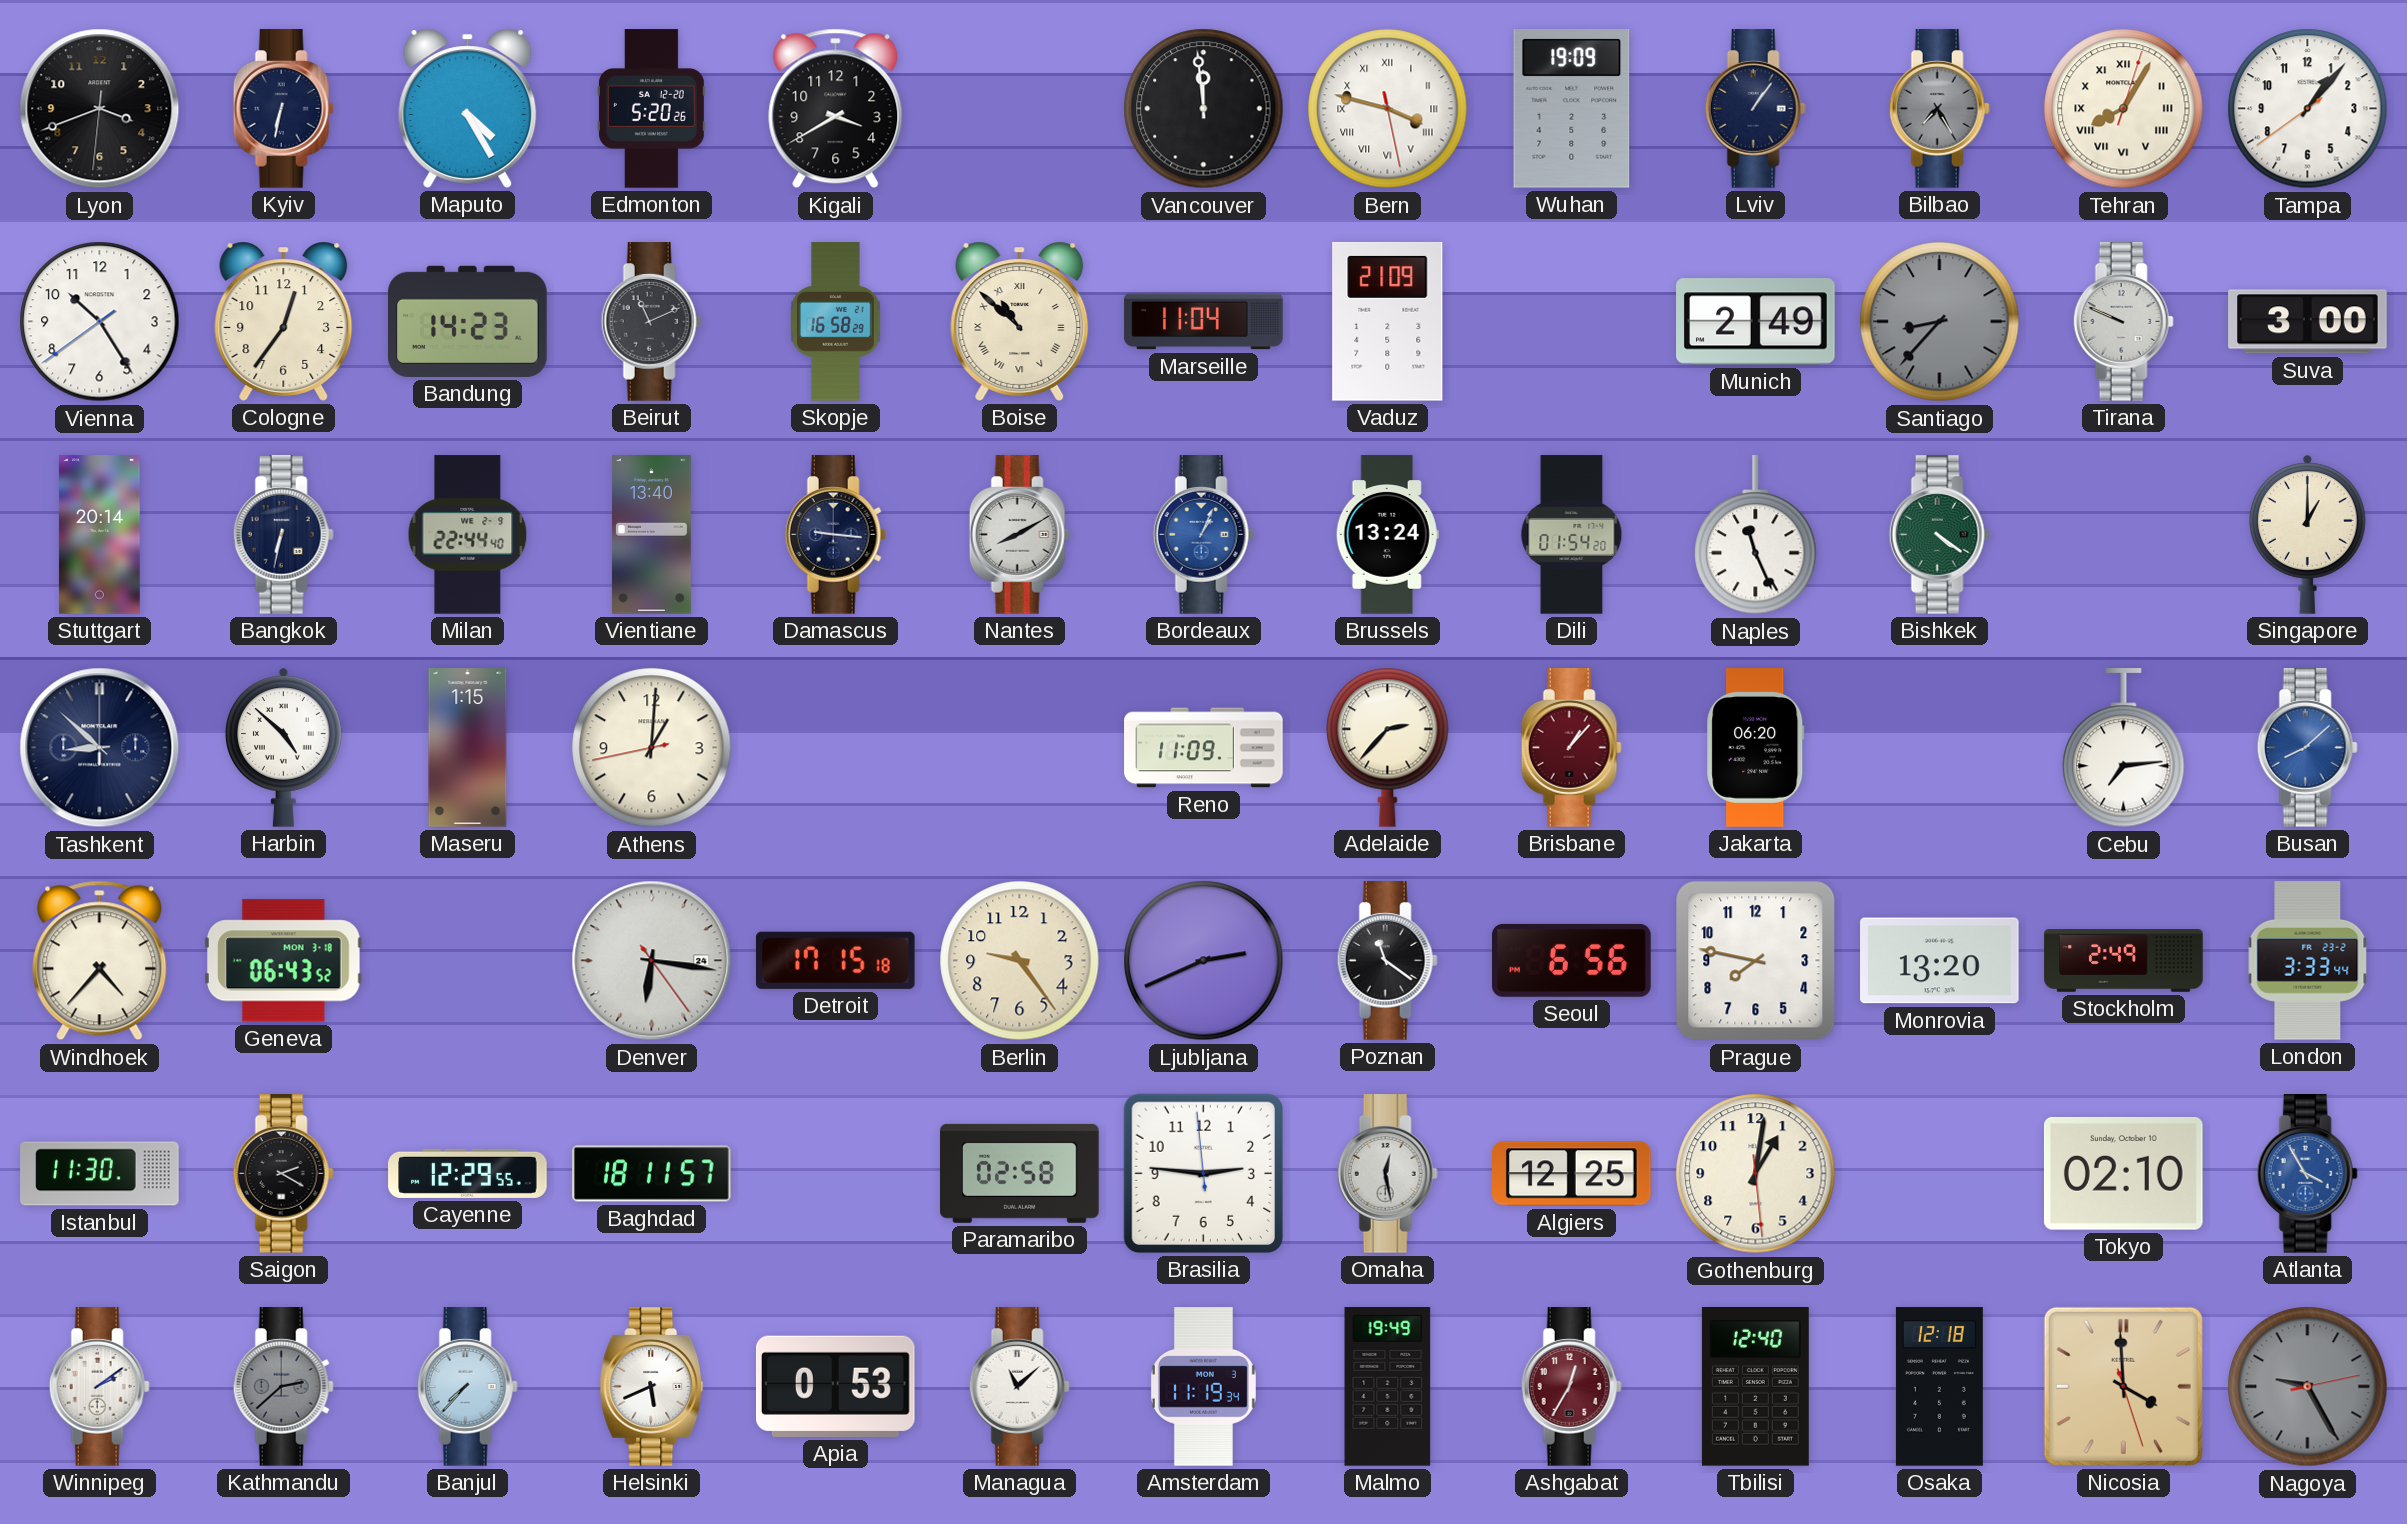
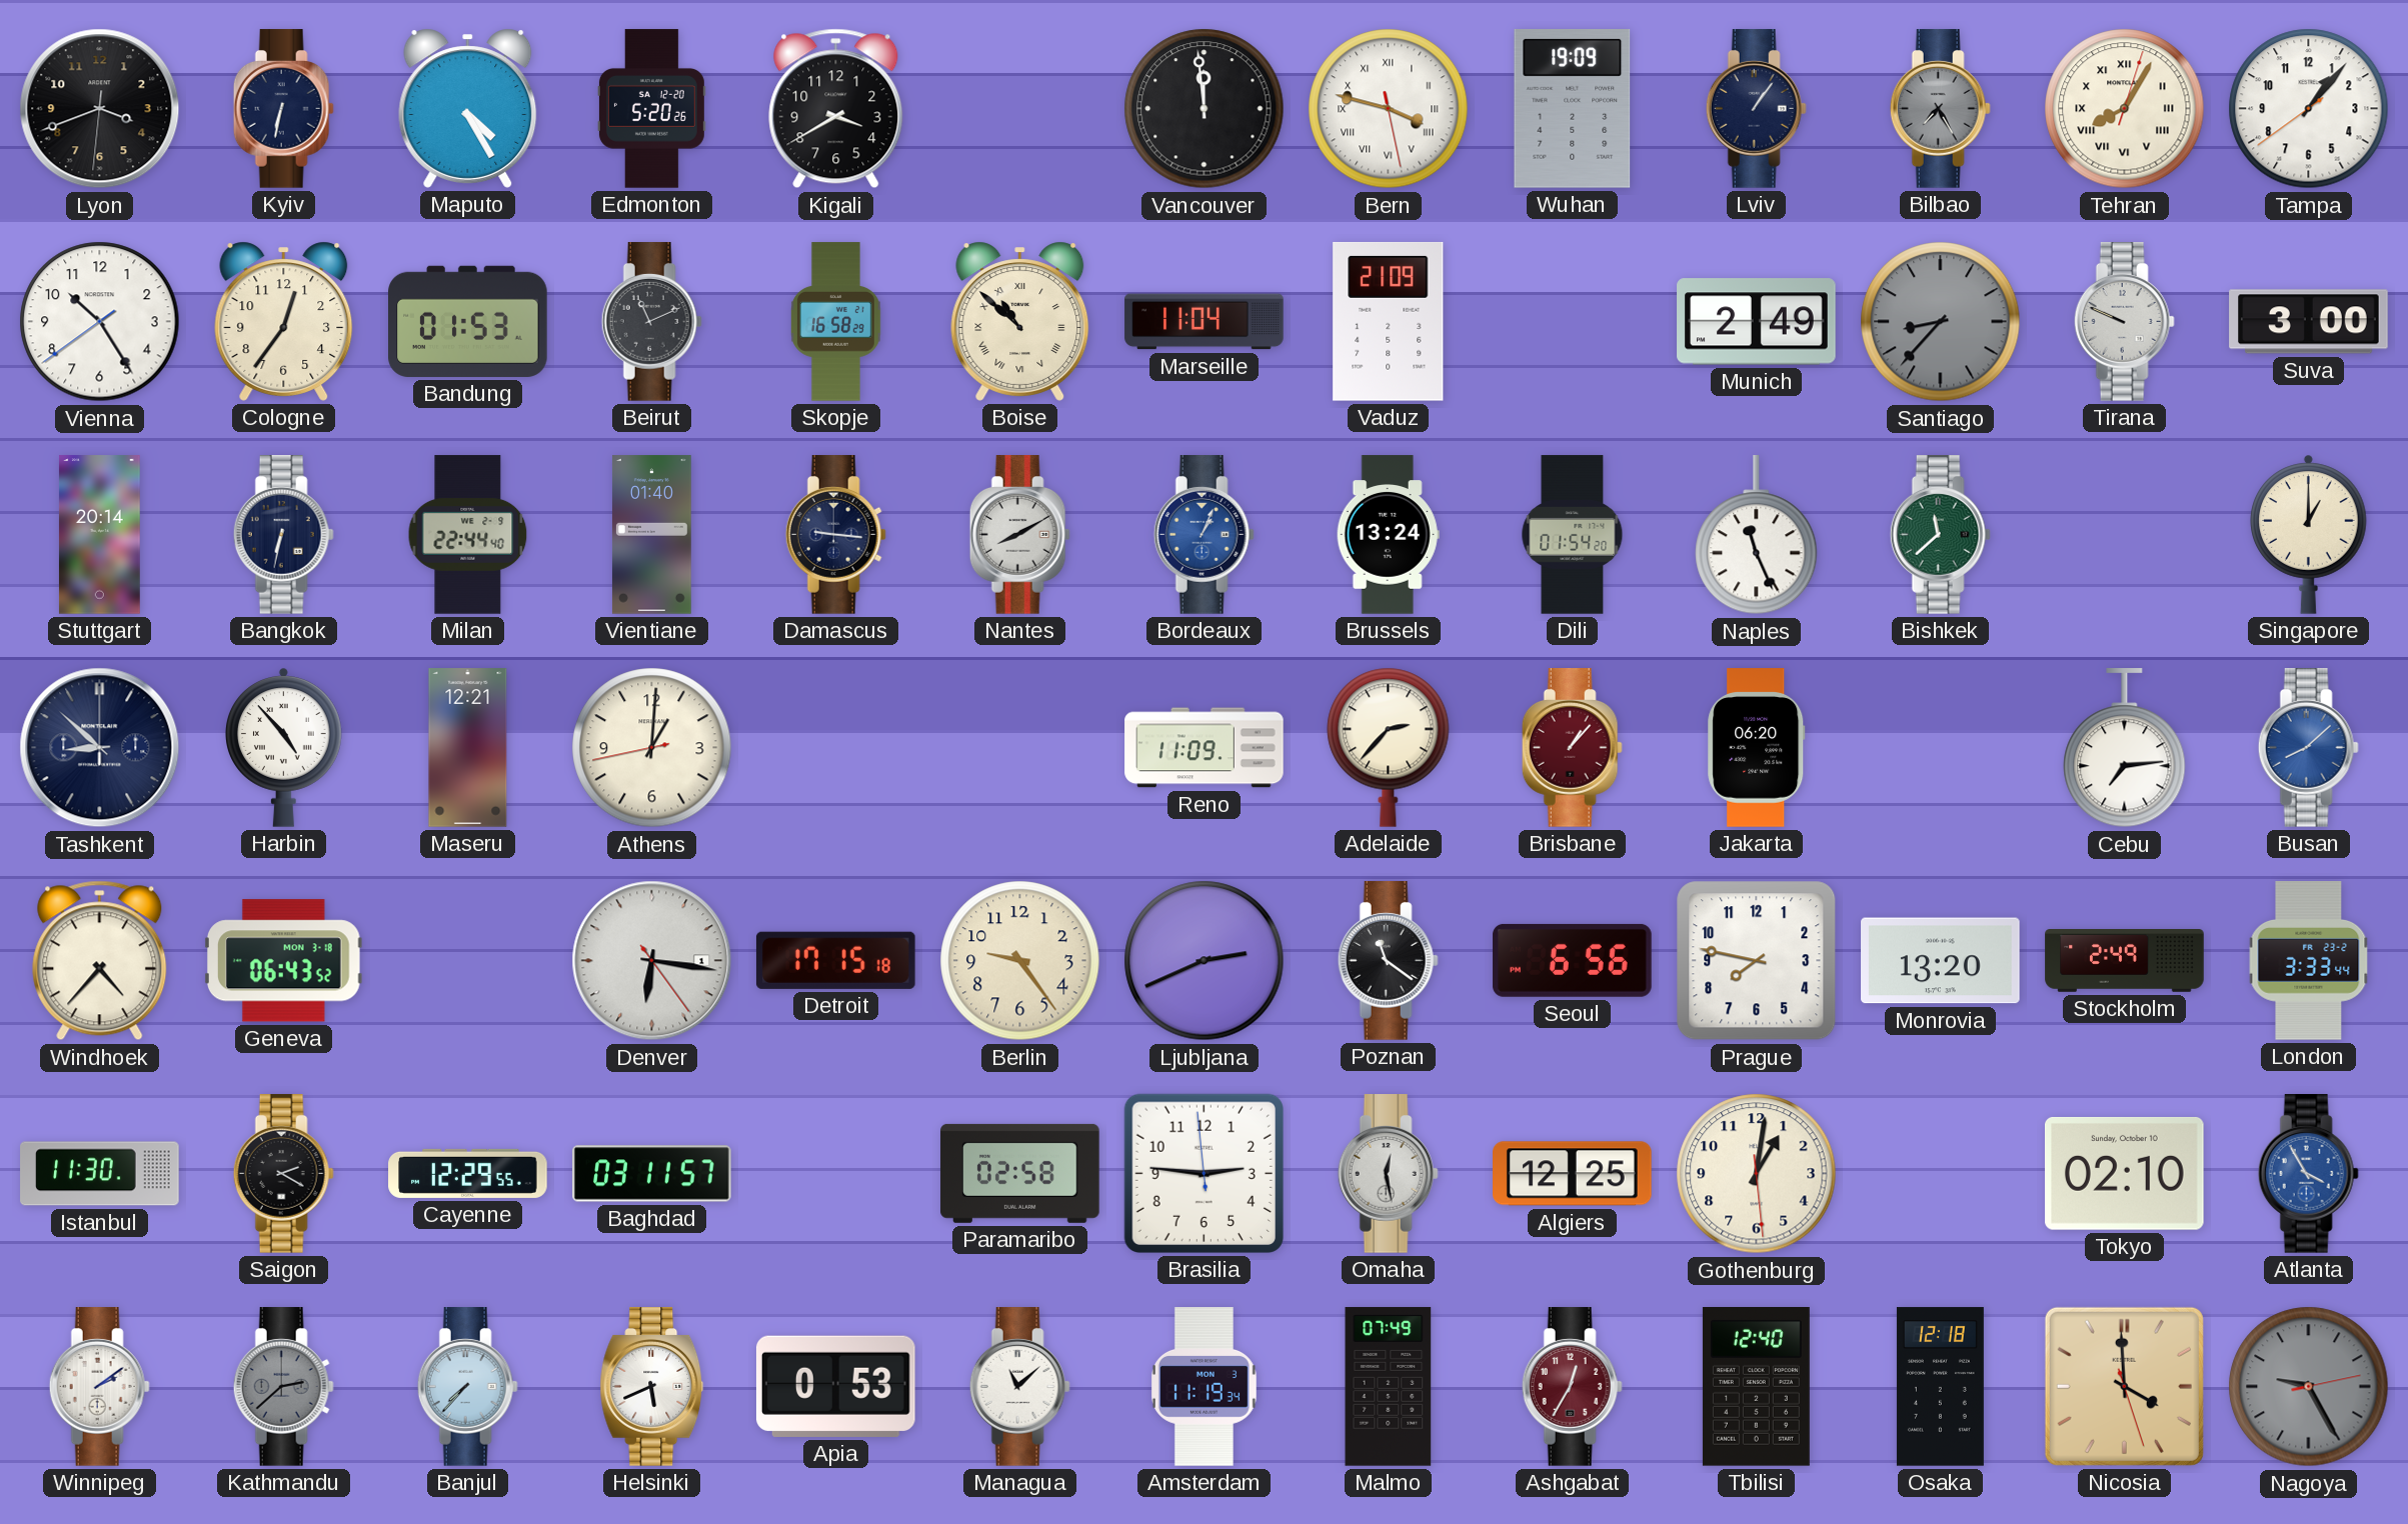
Bandung: 14:23 -> 01:53
Vientiane: 13:40 -> 01:40
Bishkek: 4:21 -> 11:38
Harbin: 4:52 -> 4:53
Maseru: 1:15 -> 12:21
Denver date: 24 -> 1
Baghdad: 18:11 -> 03:11
Malmo: 19:49 -> 07:49
